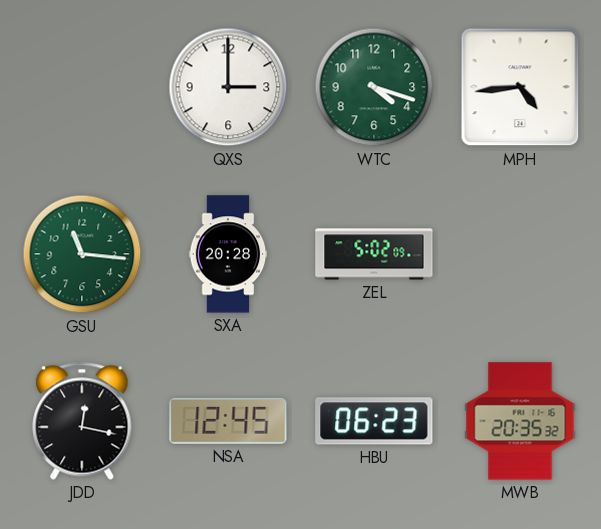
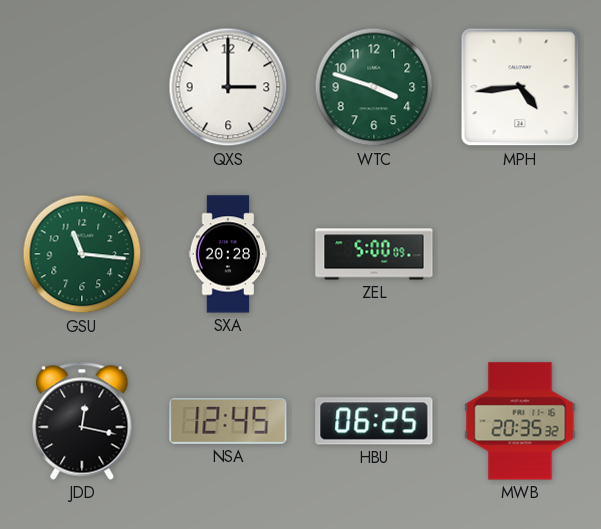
WTC: 4:18 -> 3:48
ZEL: 5:02 -> 5:00
HBU: 06:23 -> 06:25
